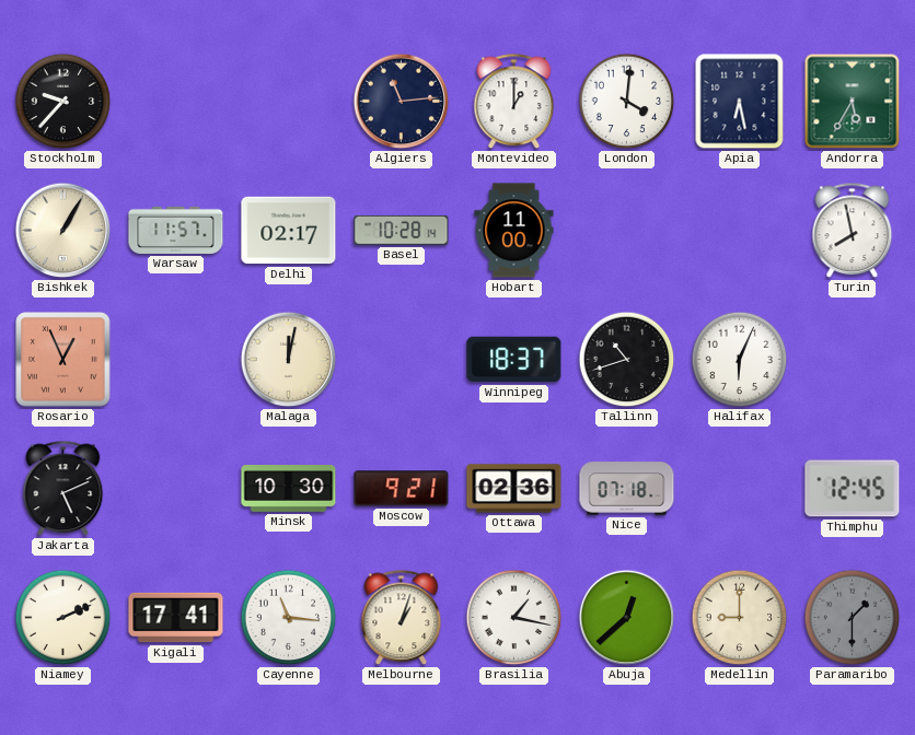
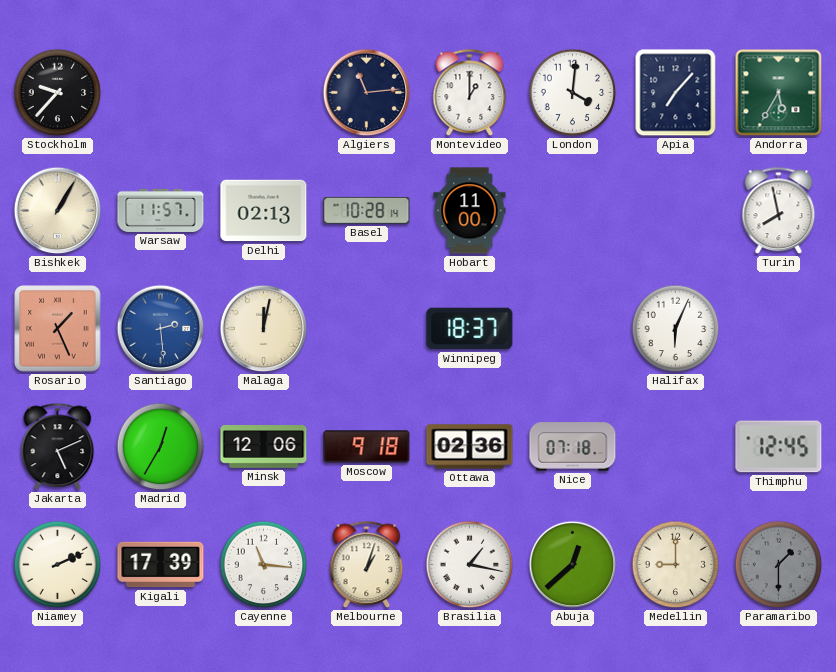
Apia: 6:28 -> 7:07
Delhi: 02:17 -> 02:13
Rosario: 12:56 -> 1:26
Santiago: none -> 2:29
Tallinn: 10:42 -> none
Madrid: none -> 12:35
Minsk: 10:30 -> 12:06
Moscow: 9:21 -> 9:18
Kigali: 17:41 -> 17:39
